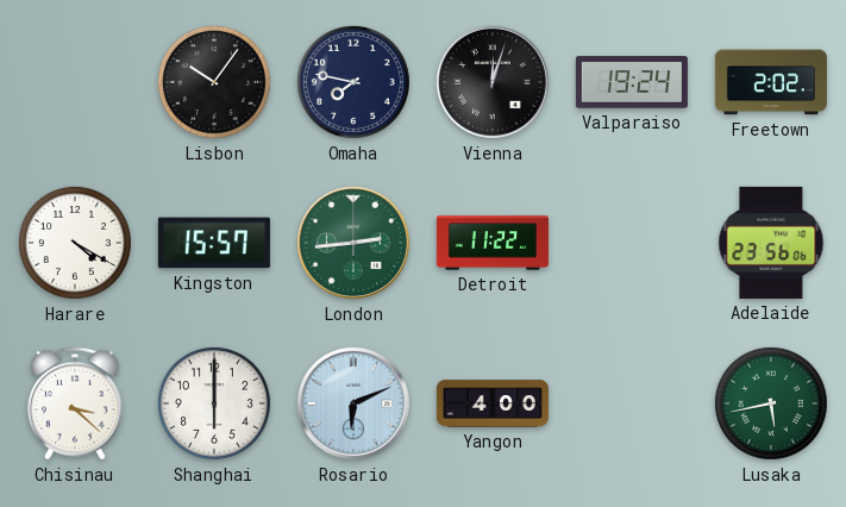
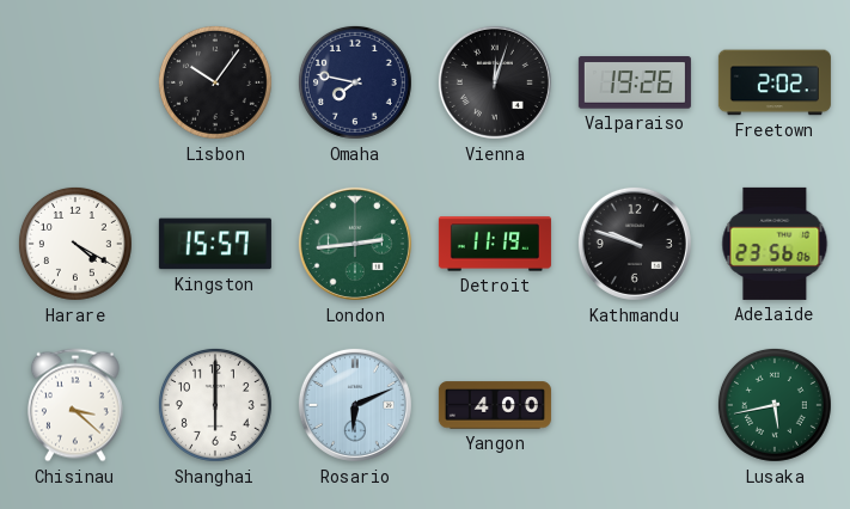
Valparaiso: 19:24 -> 19:26
Detroit: 11:22 -> 11:19
Kathmandu: none -> 9:48
